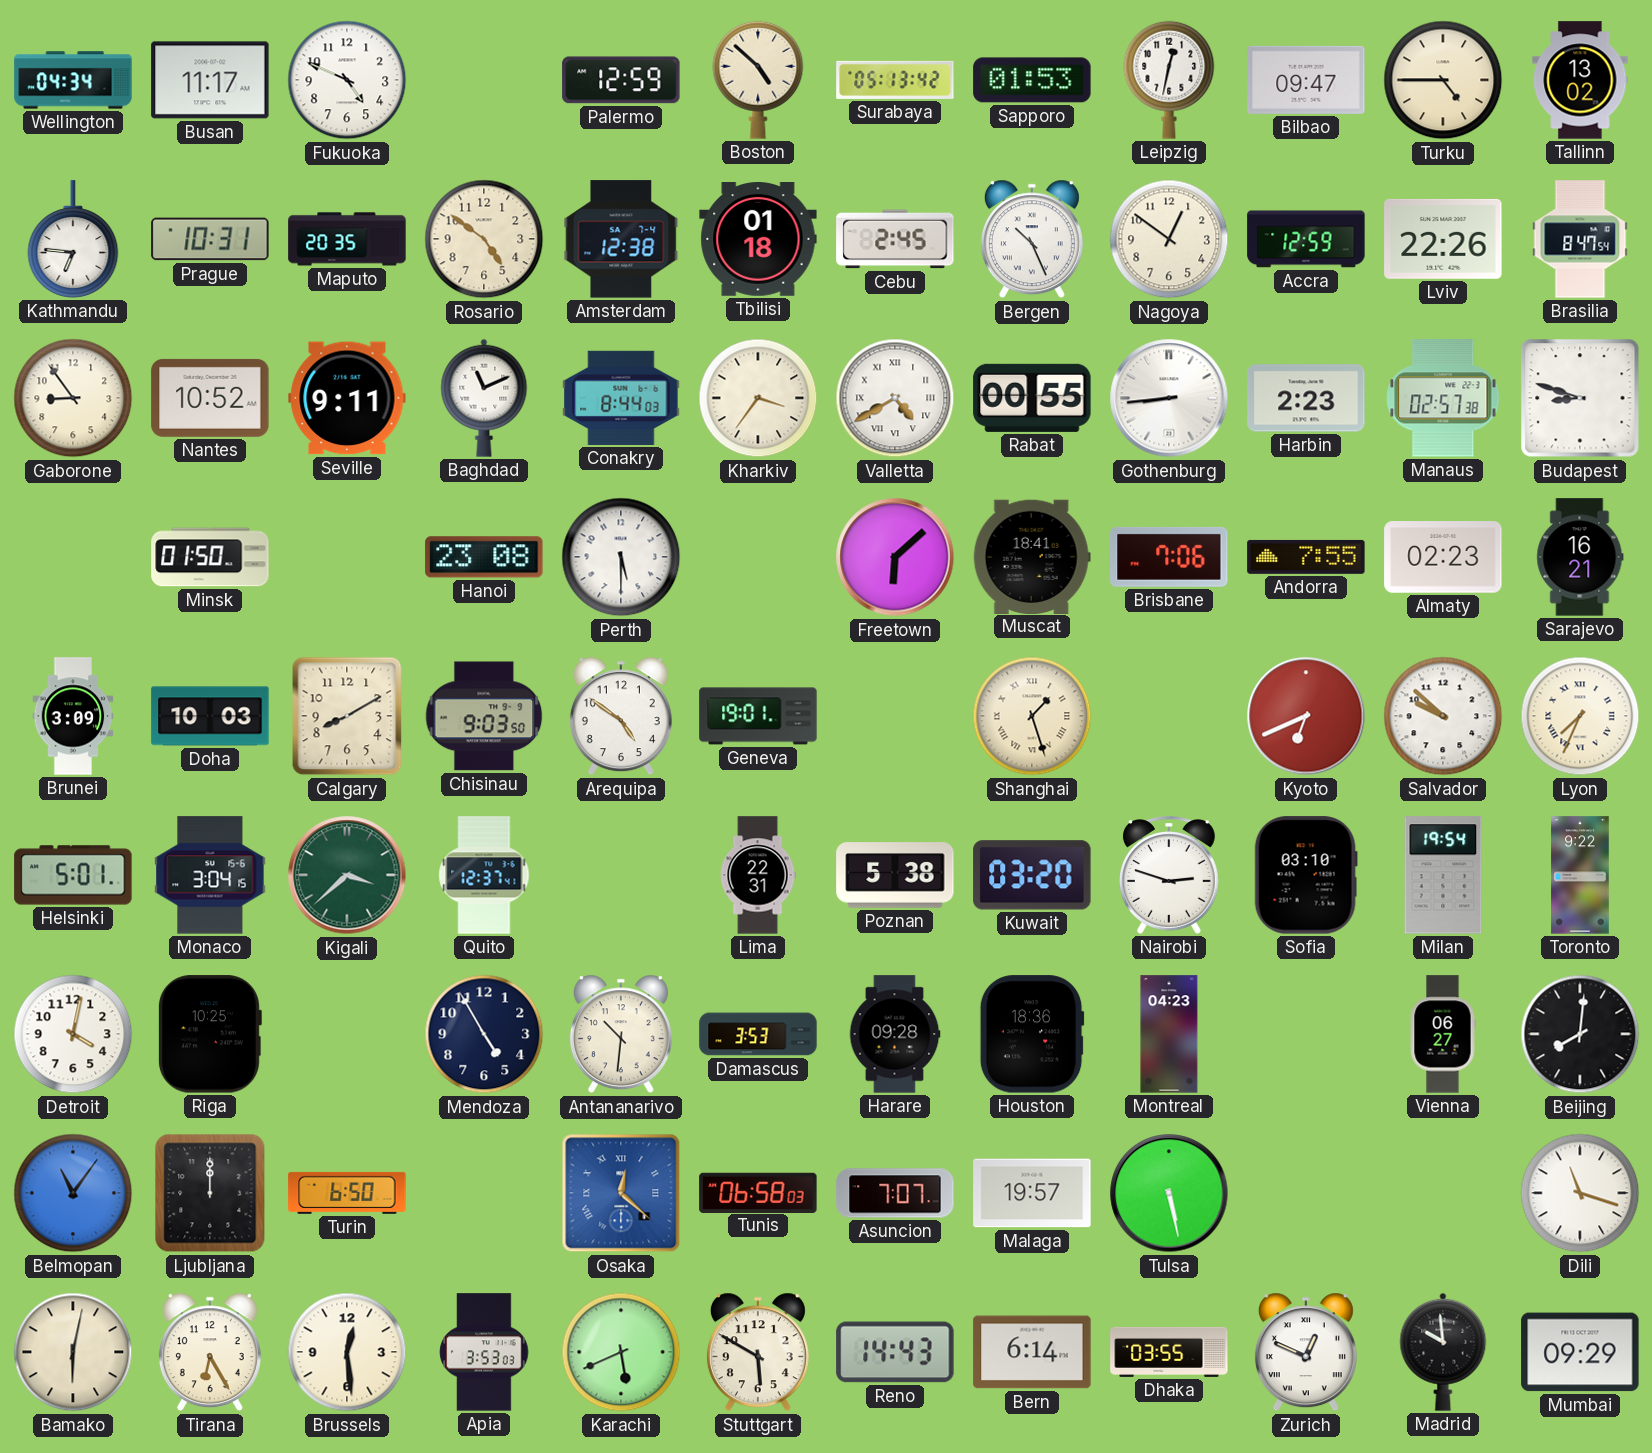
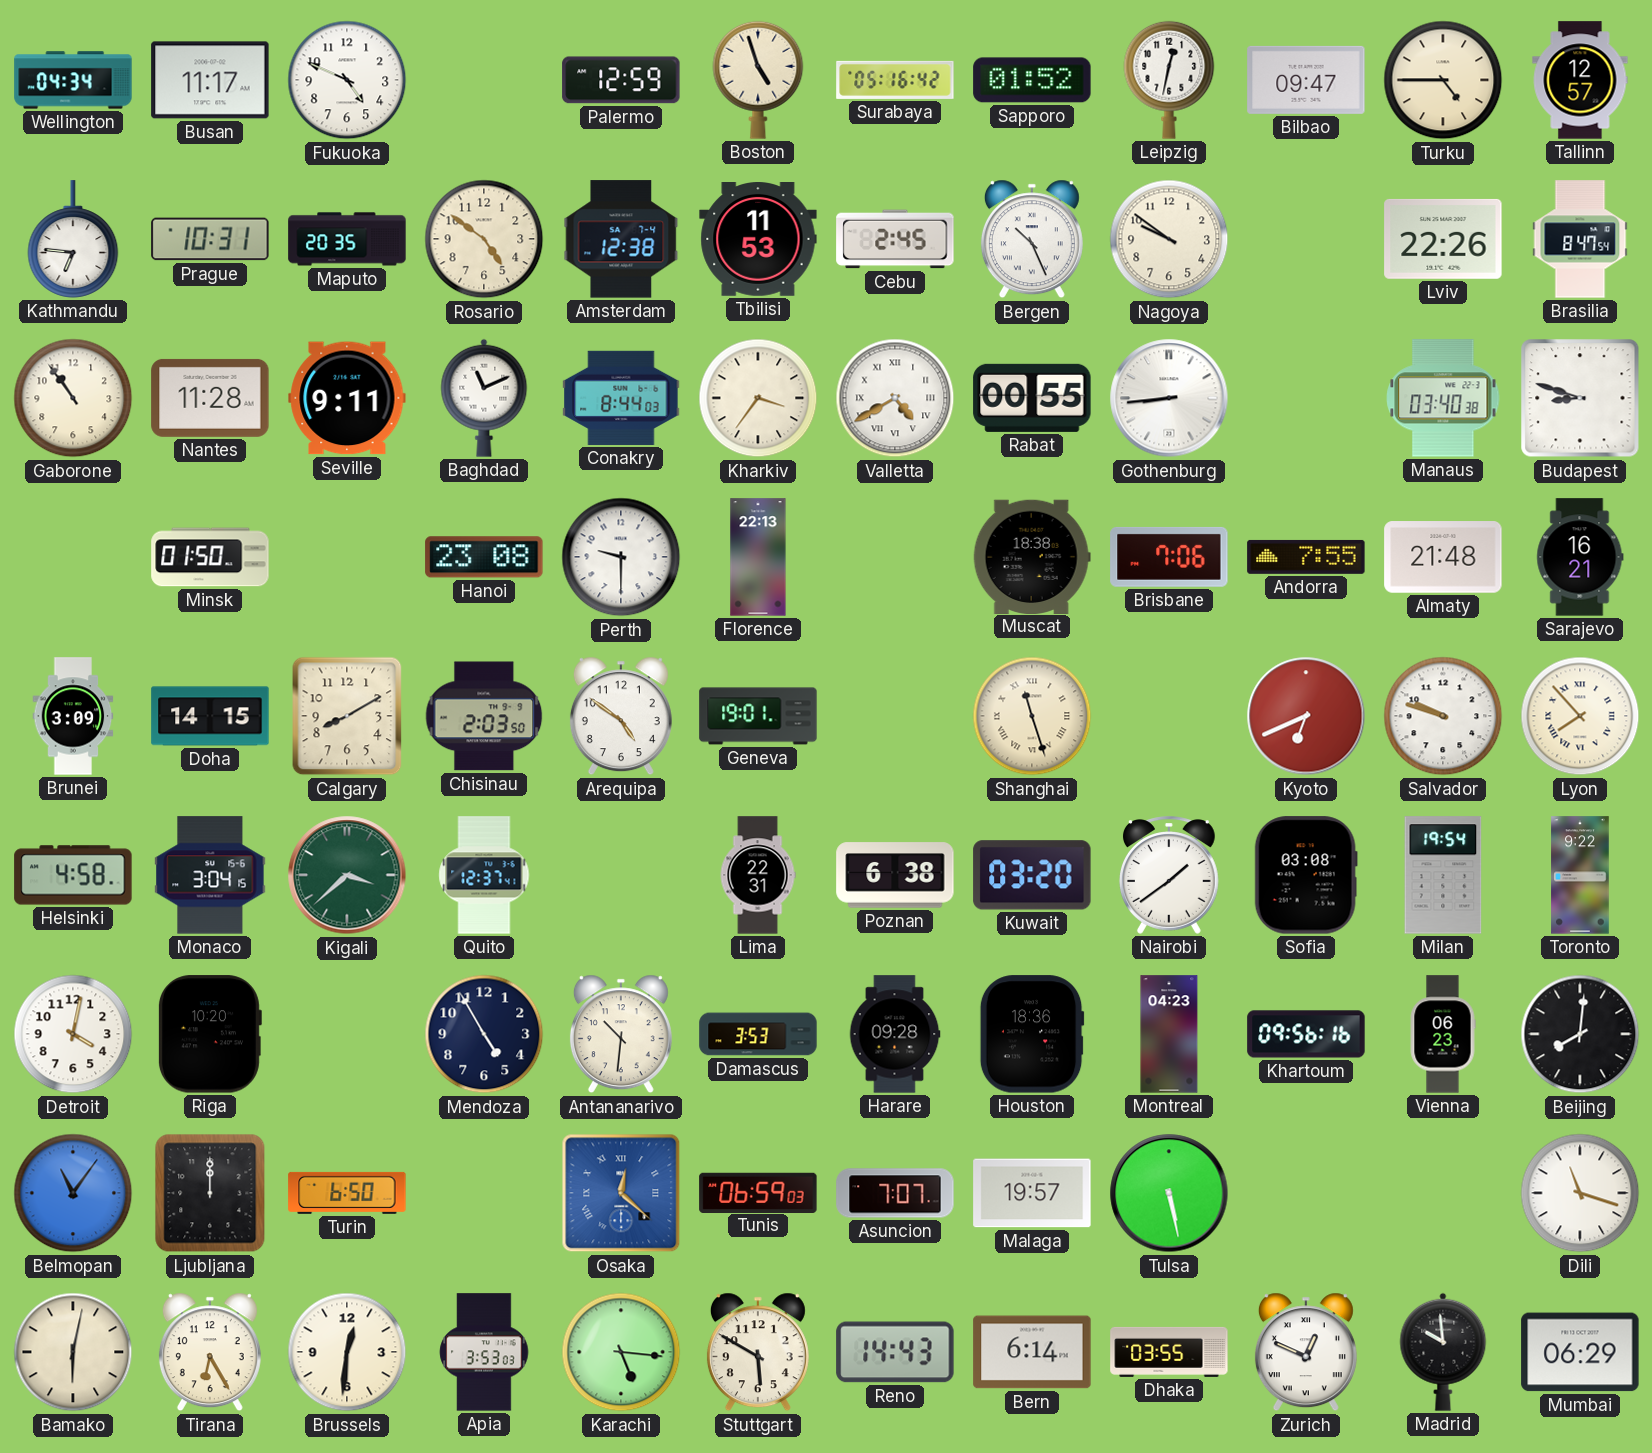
Boston: 4:52 -> 4:57
Surabaya: 05:13 -> 05:16
Sapporo: 01:53 -> 01:52
Tallinn: 13:02 -> 12:57
Tbilisi: 01:18 -> 11:53
Nagoya: 12:51 -> 9:51
Accra: 12:59 -> none
Gaborone: 8:54 -> 10:54
Nantes: 10:52 -> 11:28
Harbin: 2:23 -> none
Manaus: 02:57 -> 03:40
Perth: 5:30 -> 9:30
Florence: none -> 22:13
Freetown: 6:08 -> none
Muscat: 18:41 -> 18:38
Almaty: 02:23 -> 21:48
Doha: 10:03 -> 14:15
Chisinau: 9:03 -> 2:03
Shanghai: 1:27 -> 11:27
Salvador: 9:52 -> 9:48
Lyon: 7:34 -> 7:53
Helsinki: 5:01 -> 4:58
Poznan: 5:38 -> 6:38
Nairobi: 2:48 -> 1:39
Sofia: 03:10 -> 03:08
Riga: 10:25 -> 10:20
Khartoum: none -> 09:56
Vienna: 06:27 -> 06:23
Tunis: 06:58 -> 06:59
Brussels: 12:29 -> 12:31
Karachi: 5:41 -> 5:16
Mumbai: 09:29 -> 06:29
